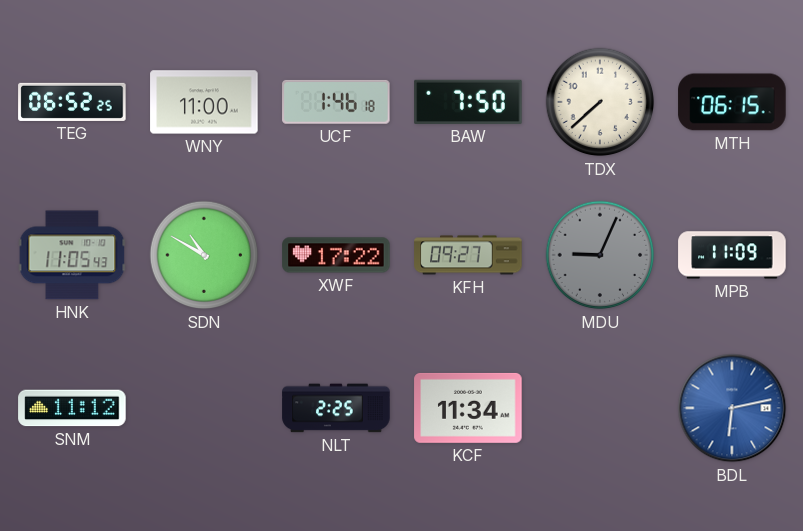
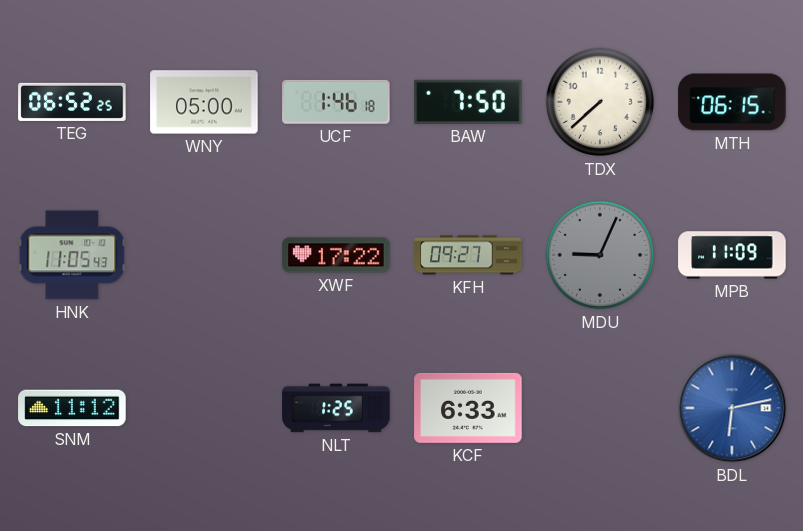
WNY: 11:00 -> 05:00
SDN: 10:50 -> none
NLT: 2:25 -> 1:25
KCF: 11:34 -> 6:33
